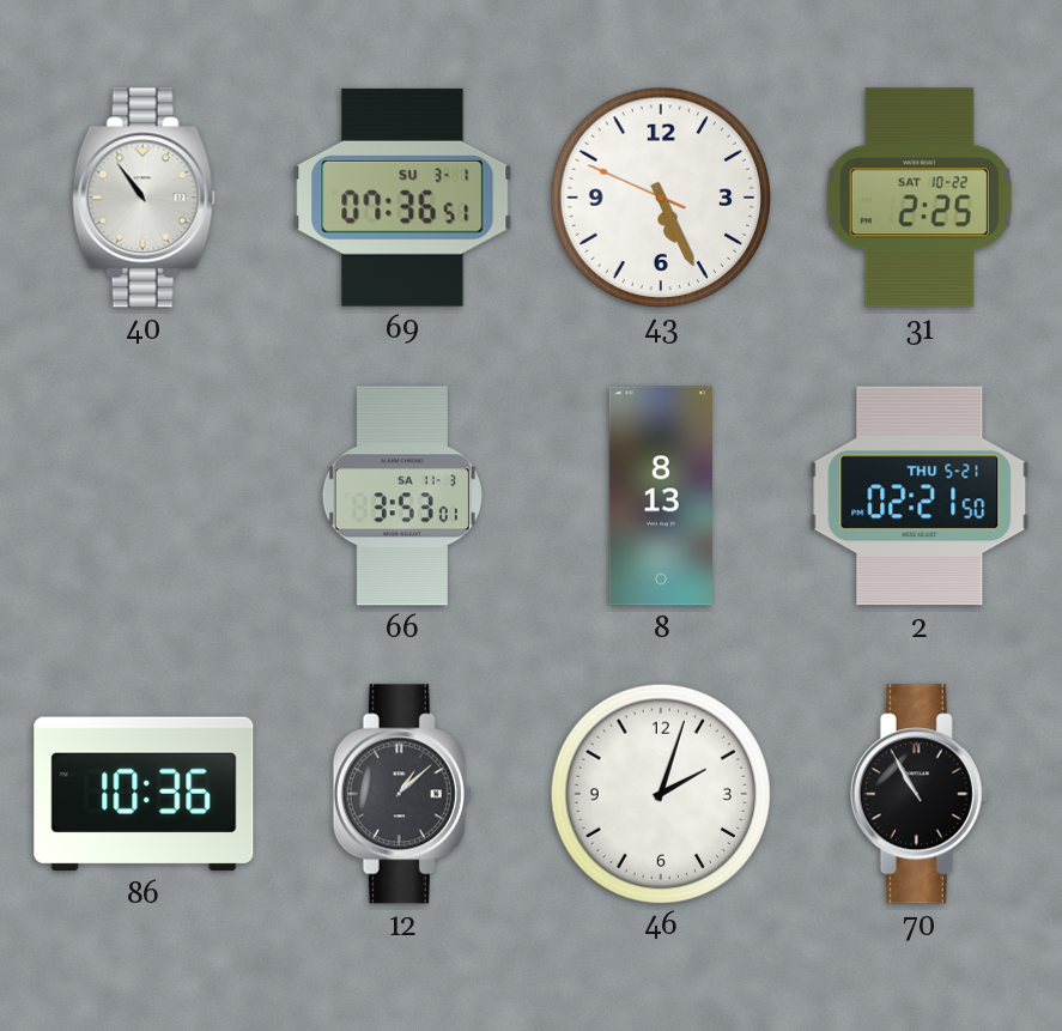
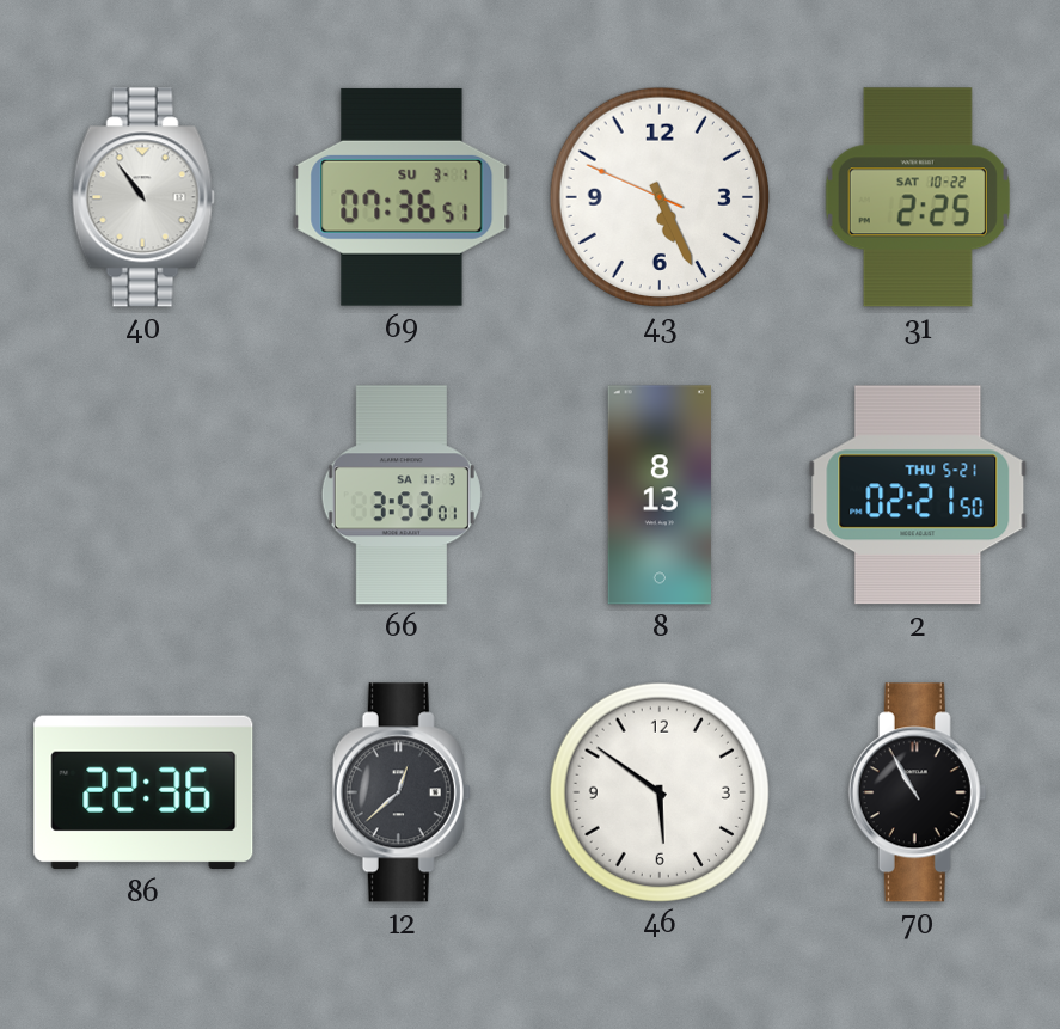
86: 10:36 -> 22:36
12: 1:08 -> 12:38
46: 2:03 -> 5:51
